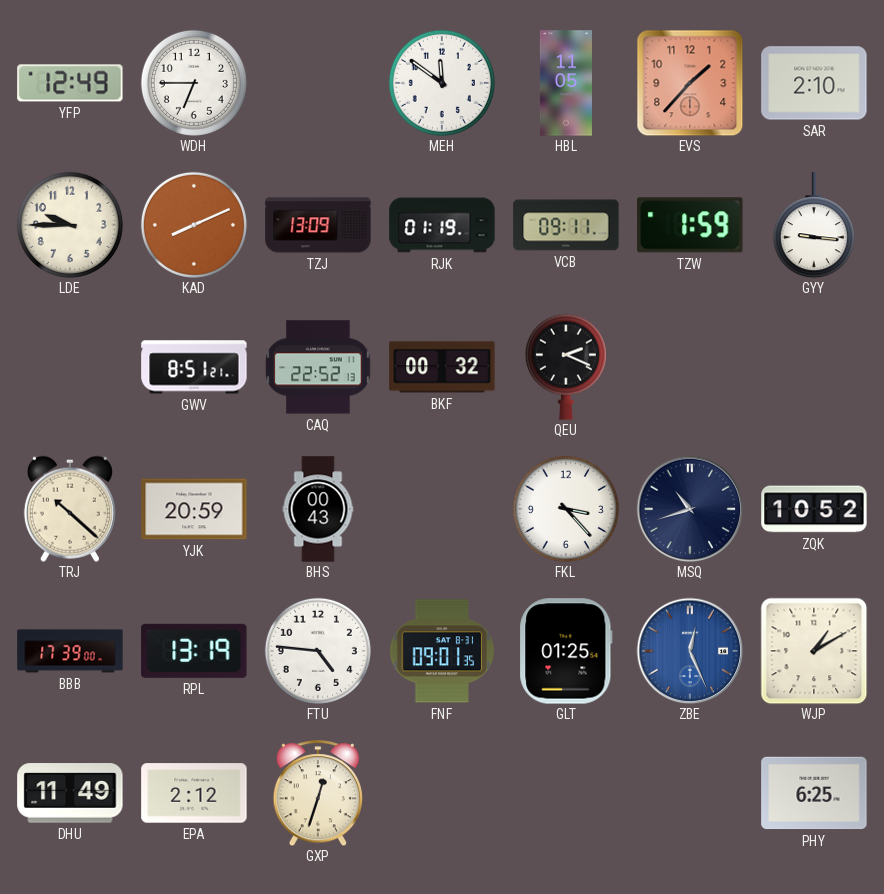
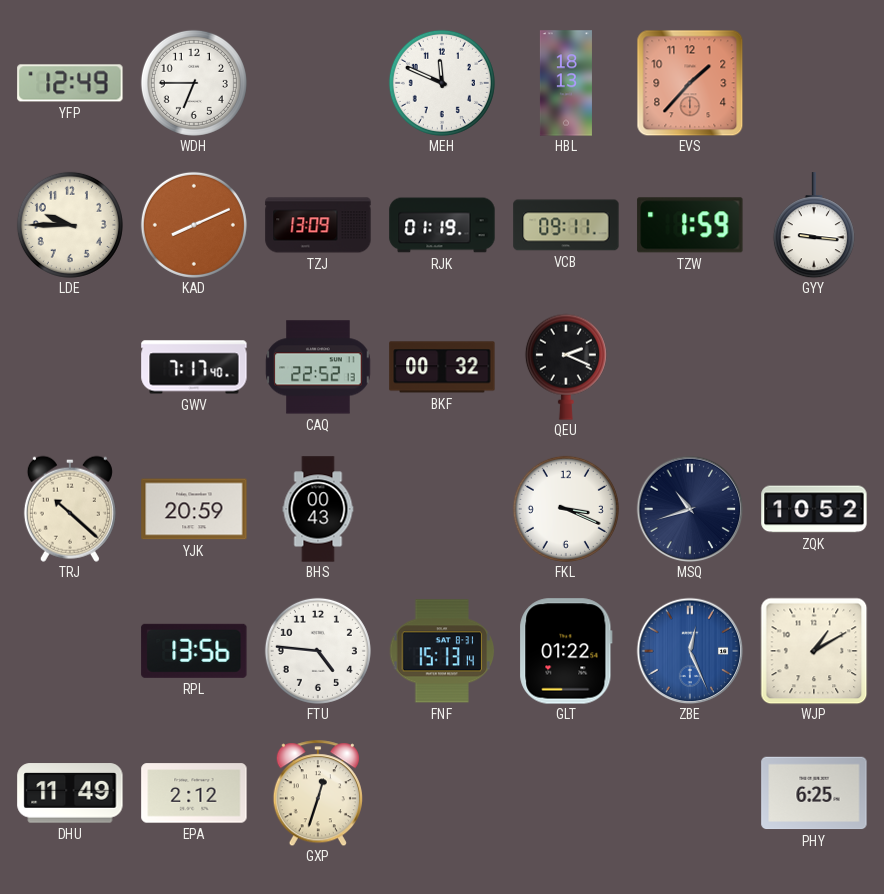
MEH: 11:51 -> 11:49
HBL: 11:05 -> 18:13
SAR: 2:10 -> none
GWV: 8:51 -> 7:17
FKL: 3:23 -> 3:19
BBB: 17:39 -> none
RPL: 13:19 -> 13:56
FNF: 09:01 -> 15:13
GLT: 01:25 -> 01:22
